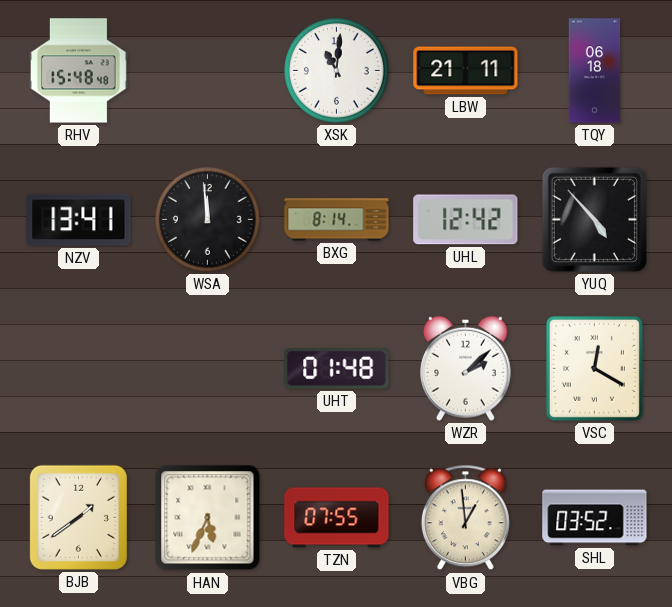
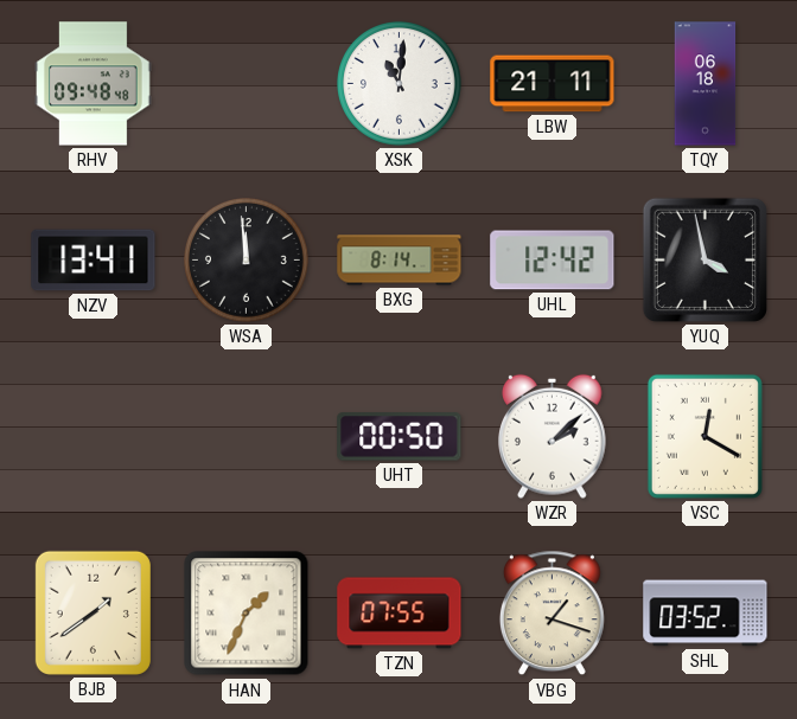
RHV: 15:48 -> 09:48
YUQ: 4:53 -> 3:58
UHT: 01:48 -> 00:50
HAN: 5:34 -> 1:34
VBG: 12:59 -> 1:18
